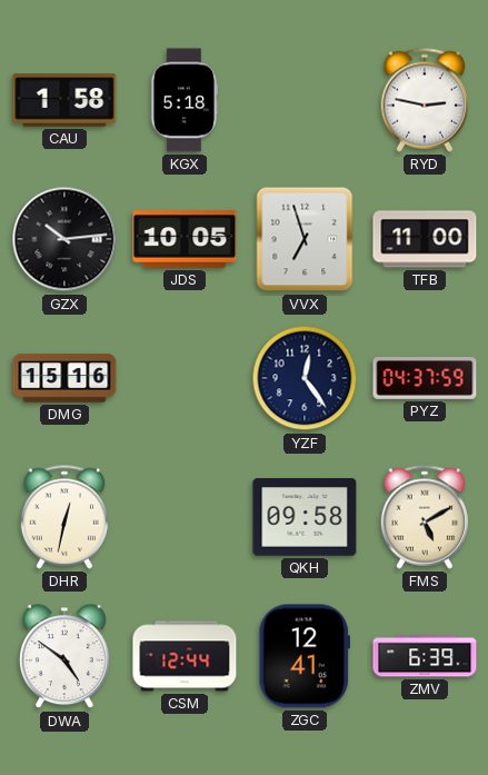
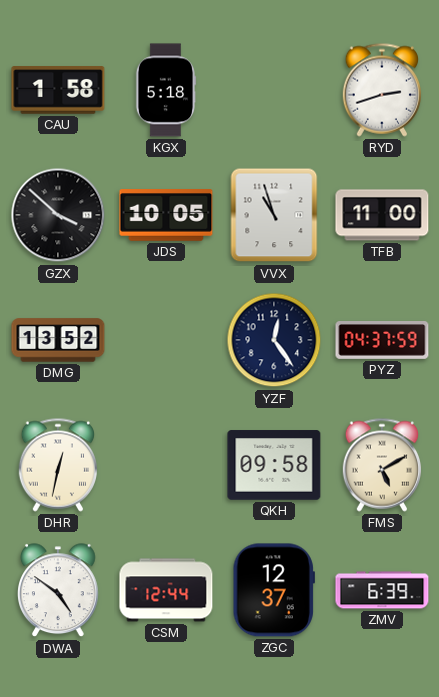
RYD: 2:47 -> 2:42
GZX: 10:14 -> 3:52
VVX: 6:57 -> 10:57
DMG: 15:16 -> 13:52
ZGC: 12:41 -> 12:37
